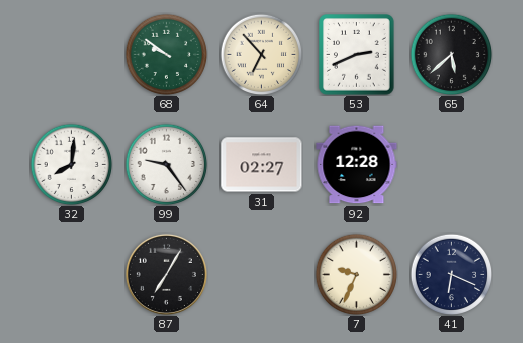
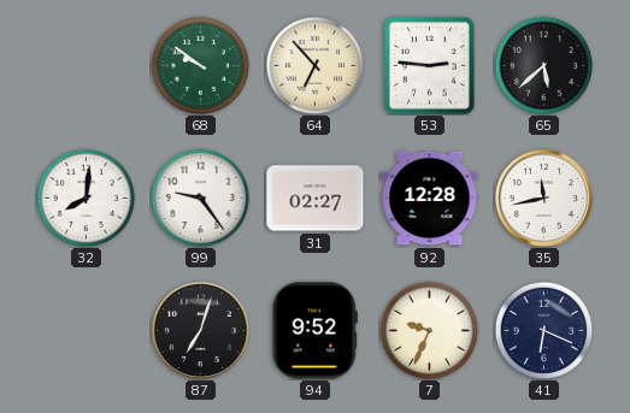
53: 2:41 -> 2:46
35: none -> 11:43
87: 7:05 -> 7:03
94: none -> 9:52
